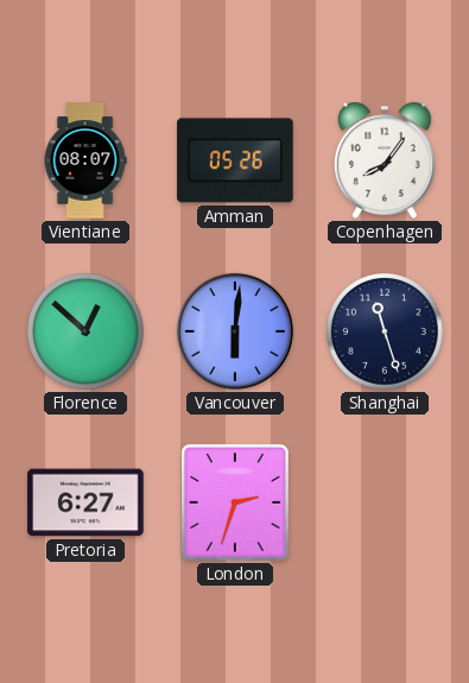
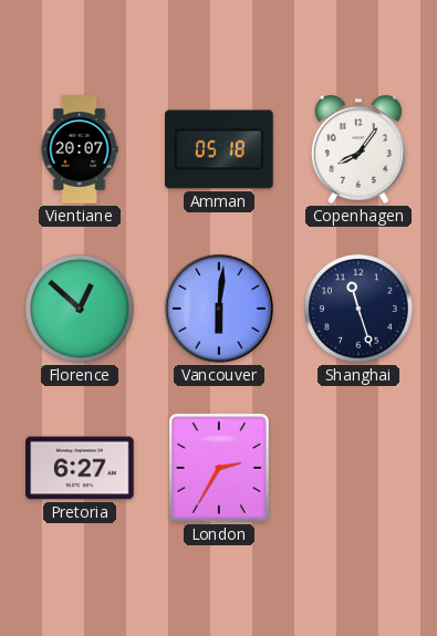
Vientiane: 08:07 -> 20:07
Amman: 05:26 -> 05:18
London: 2:33 -> 2:35
